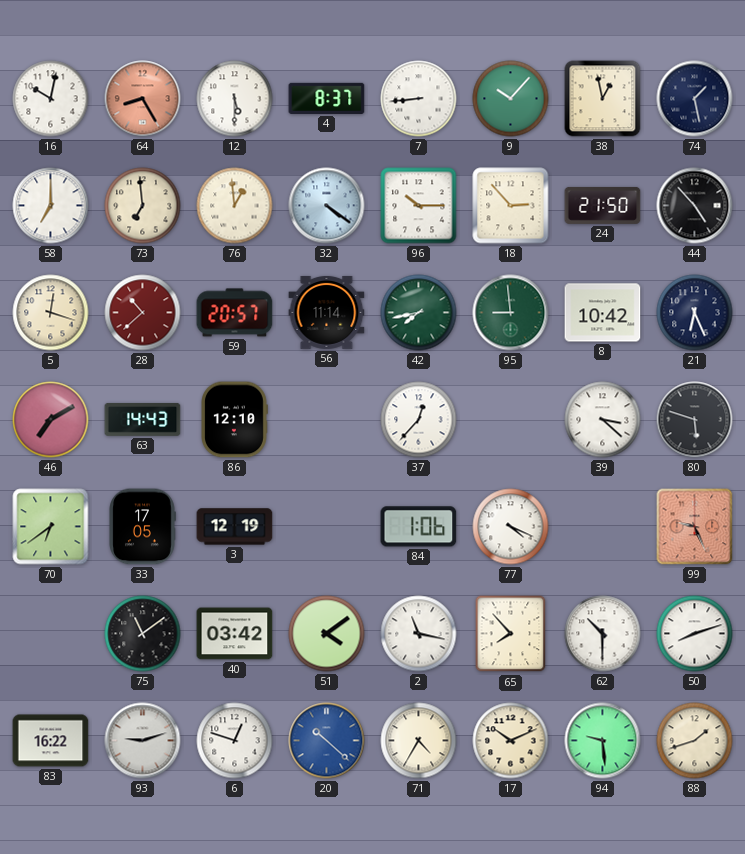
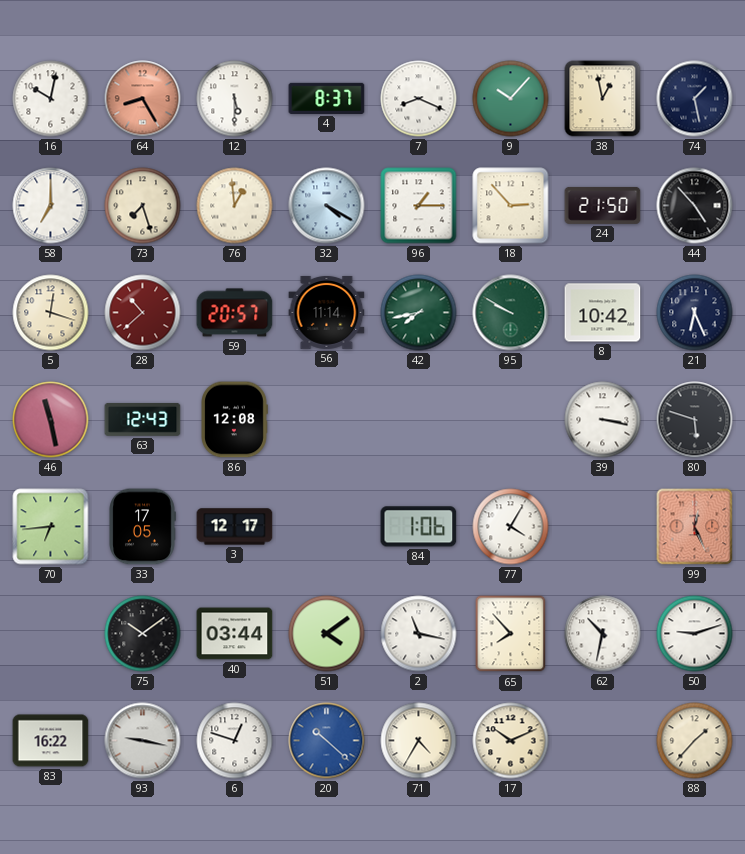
7: 8:44 -> 8:19
73: 6:59 -> 7:27
32: 4:21 -> 4:20
96: 10:15 -> 1:15
95: 8:59 -> 9:50
46: 7:10 -> 11:28
63: 14:43 -> 12:43
86: 12:10 -> 12:08
37: 12:37 -> none
39: 3:22 -> 3:17
70: 6:39 -> 6:44
3: 12:19 -> 12:17
77: 4:19 -> 4:05
99: 9:26 -> 12:26
75: 11:09 -> 10:09
40: 03:42 -> 03:44
62: 10:30 -> 10:32
50: 8:12 -> 9:12
93: 9:12 -> 9:17
94: 9:29 -> none
88: 1:42 -> 1:37
